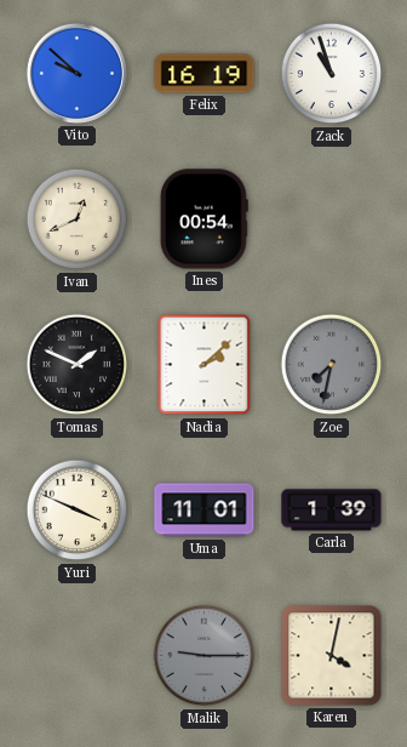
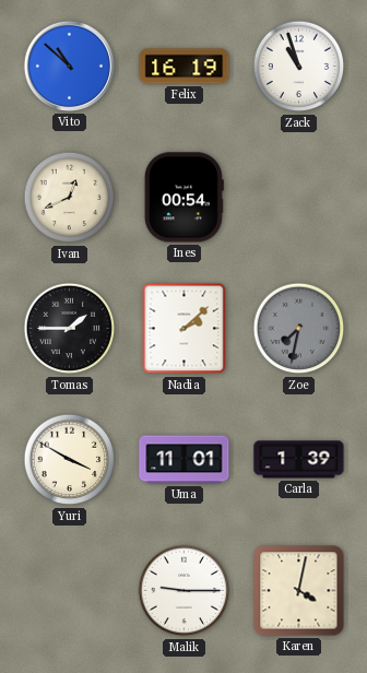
Vito: 9:52 -> 10:52
Tomas: 1:49 -> 1:45
Yuri: 3:49 -> 3:50
Malik dial: grey -> white
